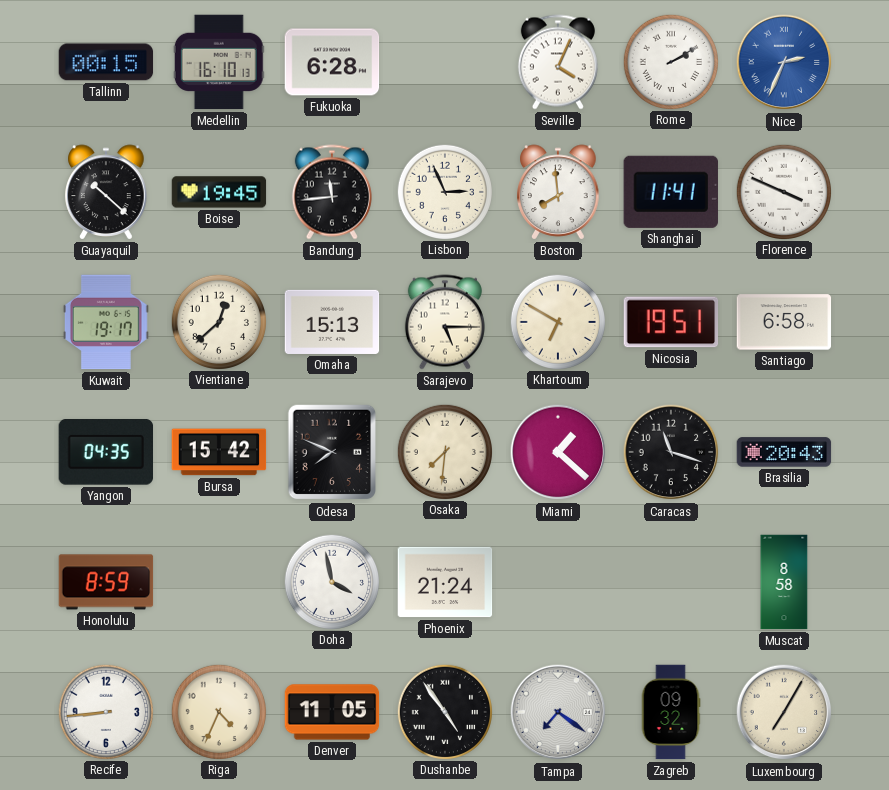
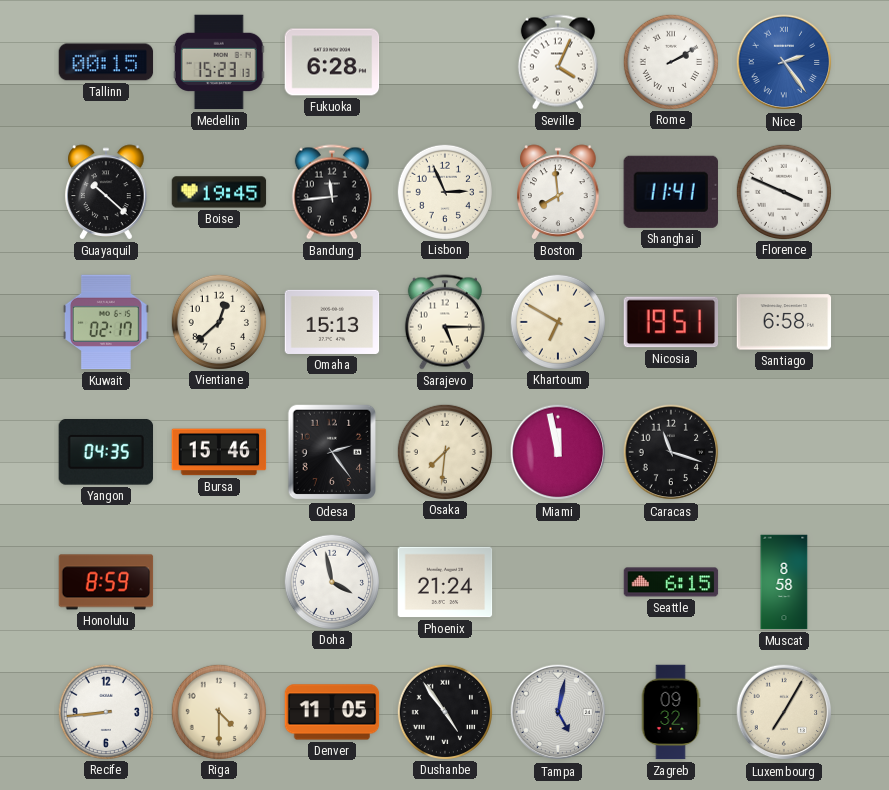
Medellin: 16:10 -> 15:23
Nice: 2:34 -> 2:24
Kuwait: 19:17 -> 02:17
Bursa: 15:42 -> 15:46
Odesa: 7:49 -> 2:24
Miami: 1:22 -> 11:58
Brasilia: 20:43 -> none
Seattle: none -> 6:15
Riga: 4:34 -> 4:30
Tampa: 7:21 -> 5:02
